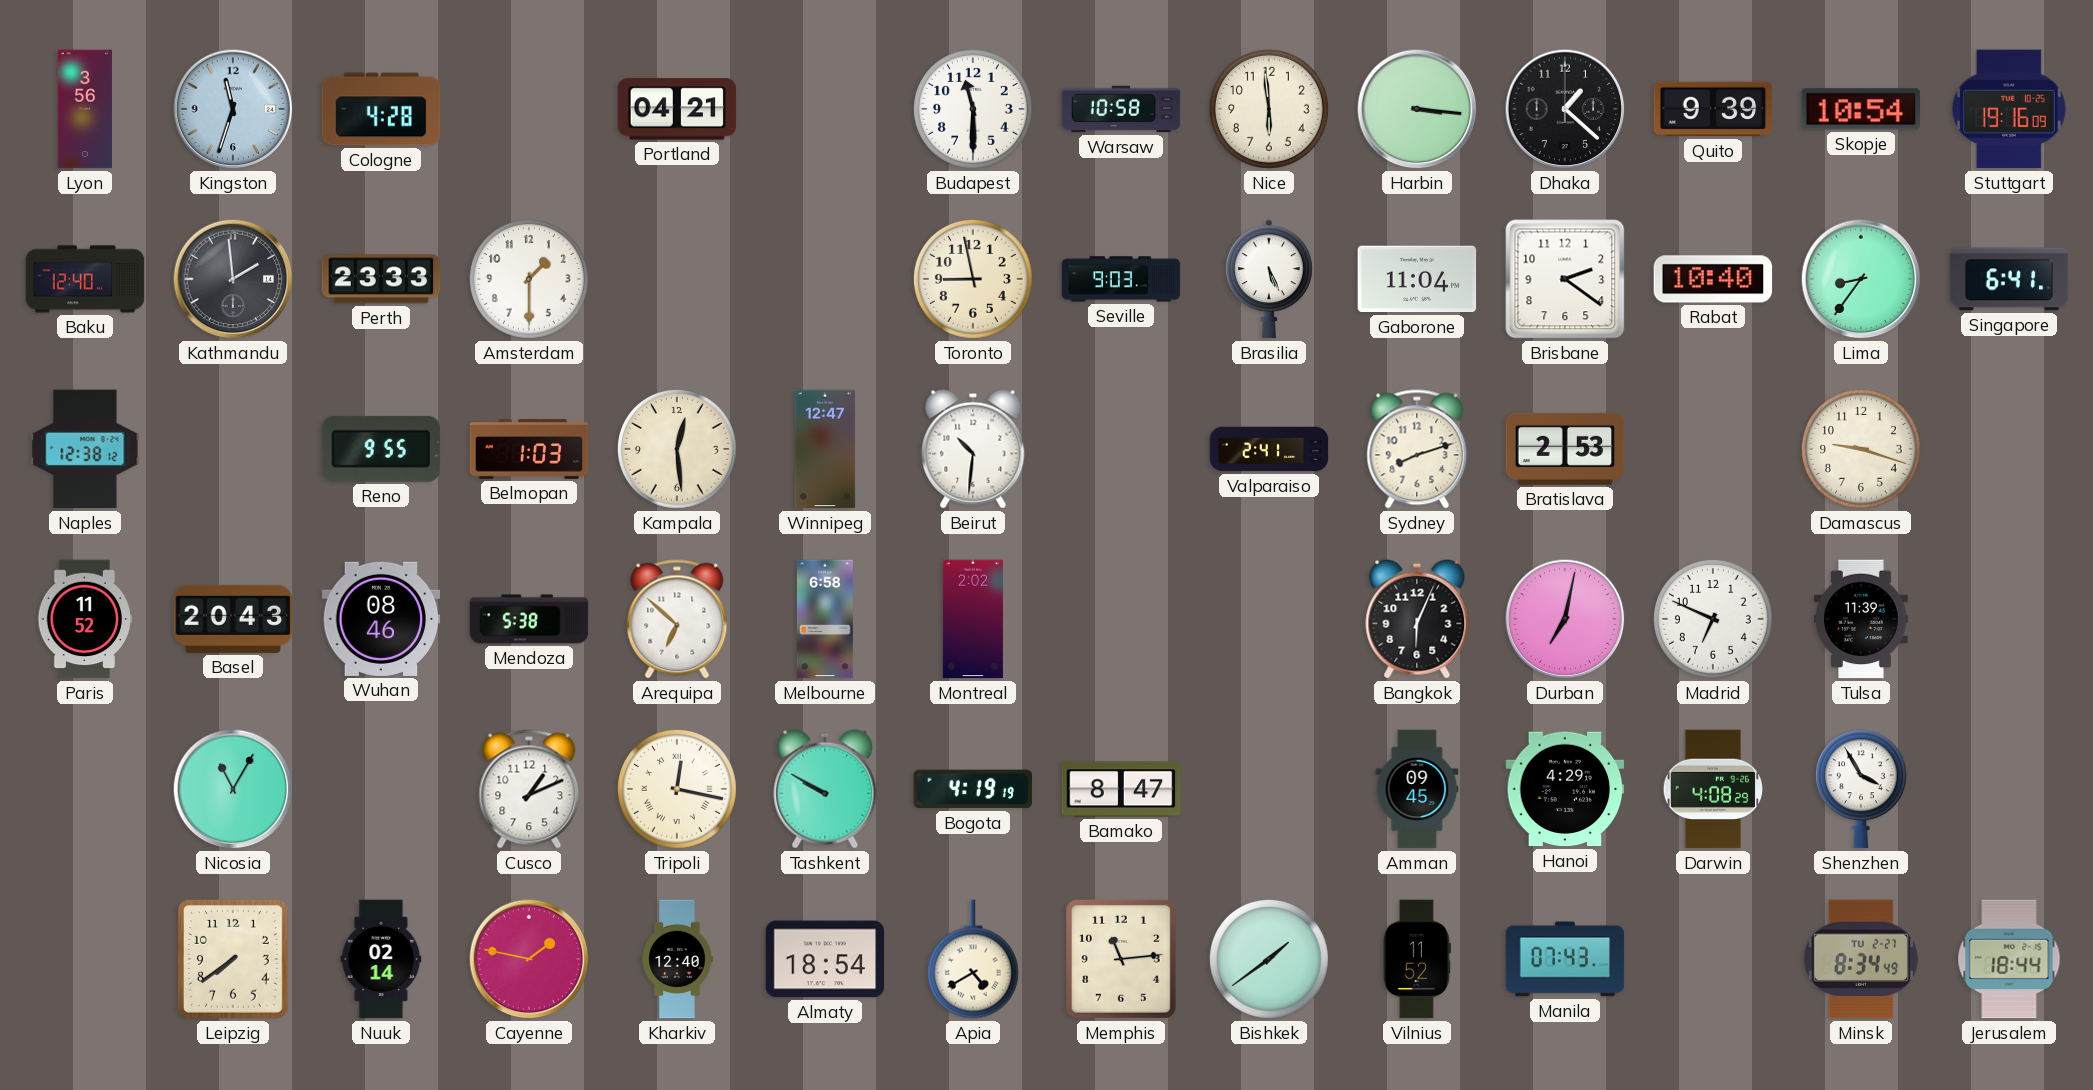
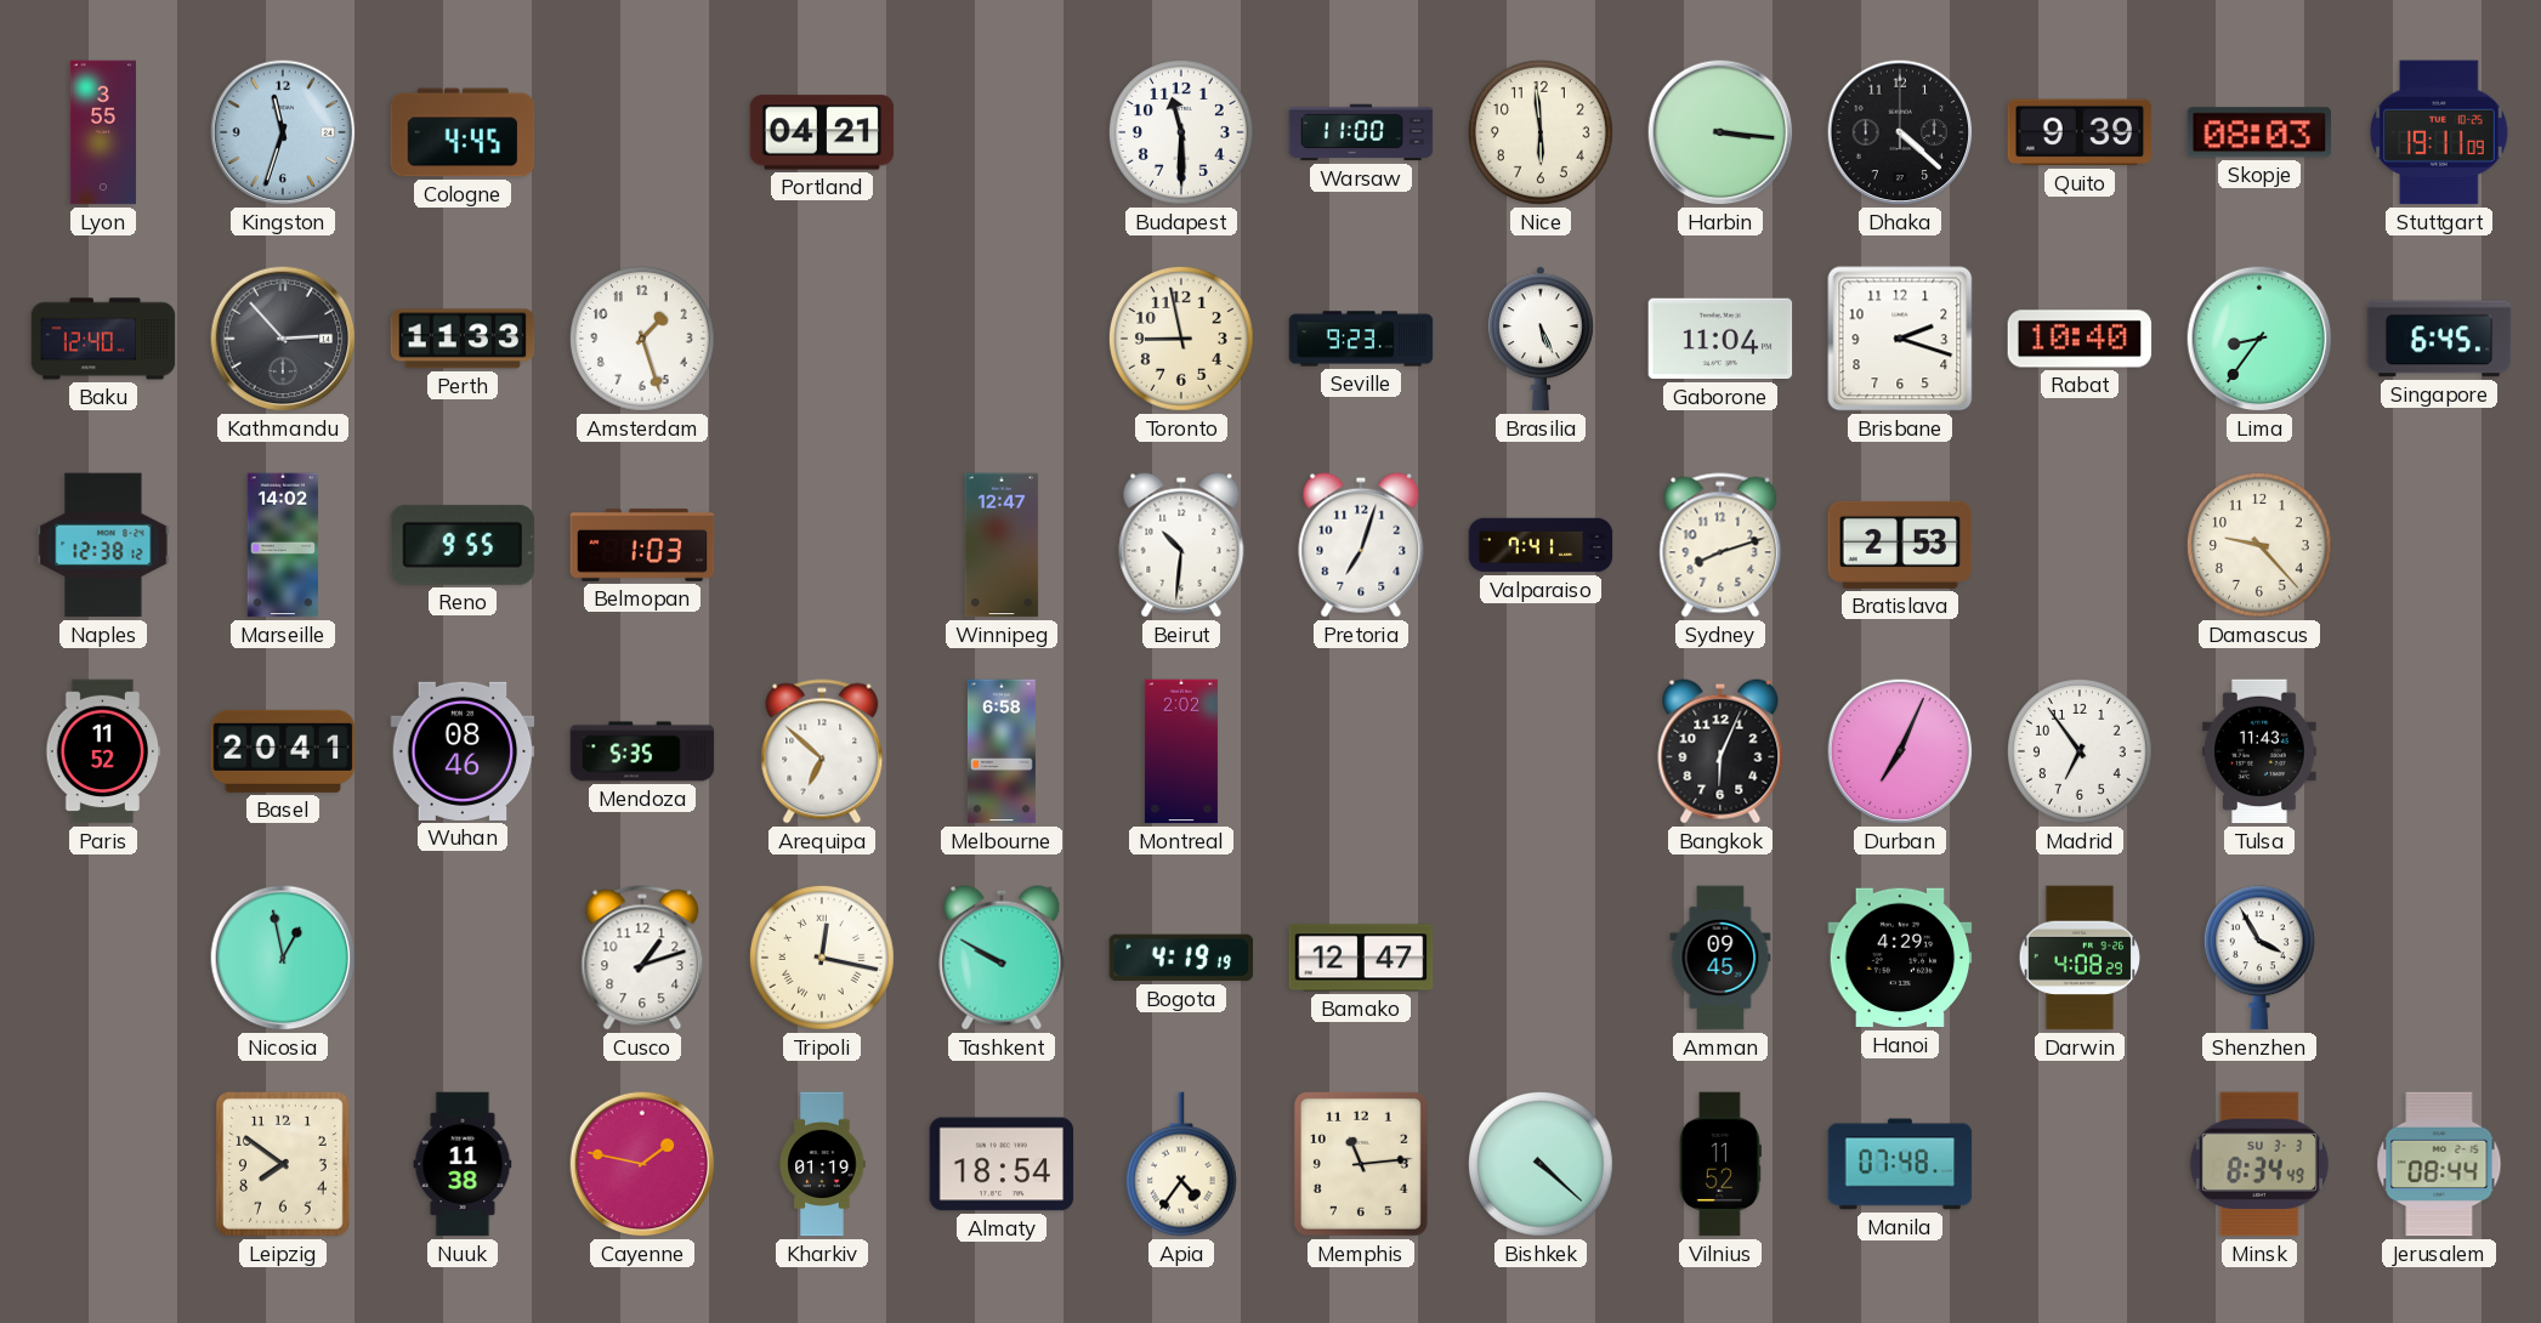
Lyon: 3:56 -> 3:55
Cologne: 4:28 -> 4:45
Warsaw: 10:58 -> 11:00
Dhaka: 1:22 -> 4:22
Skopje: 10:54 -> 08:03
Stuttgart: 19:16 -> 19:11
Kathmandu: 1:59 -> 2:53
Perth: 23:33 -> 11:33
Amsterdam: 1:30 -> 1:27
Seville: 9:03 -> 9:23
Brisbane: 2:21 -> 2:18
Singapore: 6:41 -> 6:45
Marseille: none -> 14:02
Kampala: 12:29 -> none
Pretoria: none -> 7:03
Valparaiso: 2:41 -> 7:41
Damascus: 9:18 -> 9:23
Basel: 20:43 -> 20:41
Mendoza: 5:38 -> 5:35
Durban: 7:02 -> 7:04
Madrid: 6:49 -> 6:54
Tulsa: 11:39 -> 11:43
Nicosia: 11:05 -> 12:58
Cusco: 1:11 -> 1:12
Bamako: 8:47 -> 12:47
Leipzig: 7:39 -> 7:51
Nuuk: 02:14 -> 11:38
Kharkiv: 12:40 -> 01:19
Apia: 4:40 -> 4:36
Bishkek: 1:39 -> 4:22
Manila: 07:43 -> 07:48
Minsk date: TU 2-27 -> SU 3-3
Jerusalem: 18:44 -> 08:44
